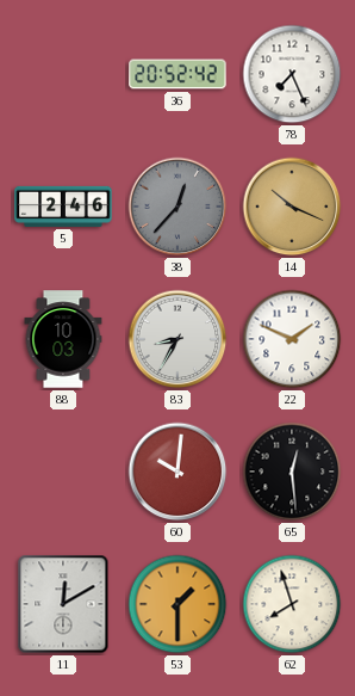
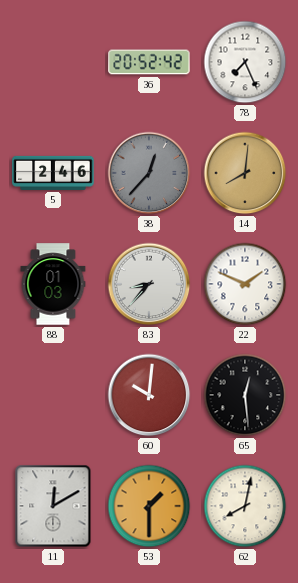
14: 10:19 -> 8:01
88: 10:03 -> 01:03
83: 8:35 -> 8:37
62: 7:57 -> 8:02
